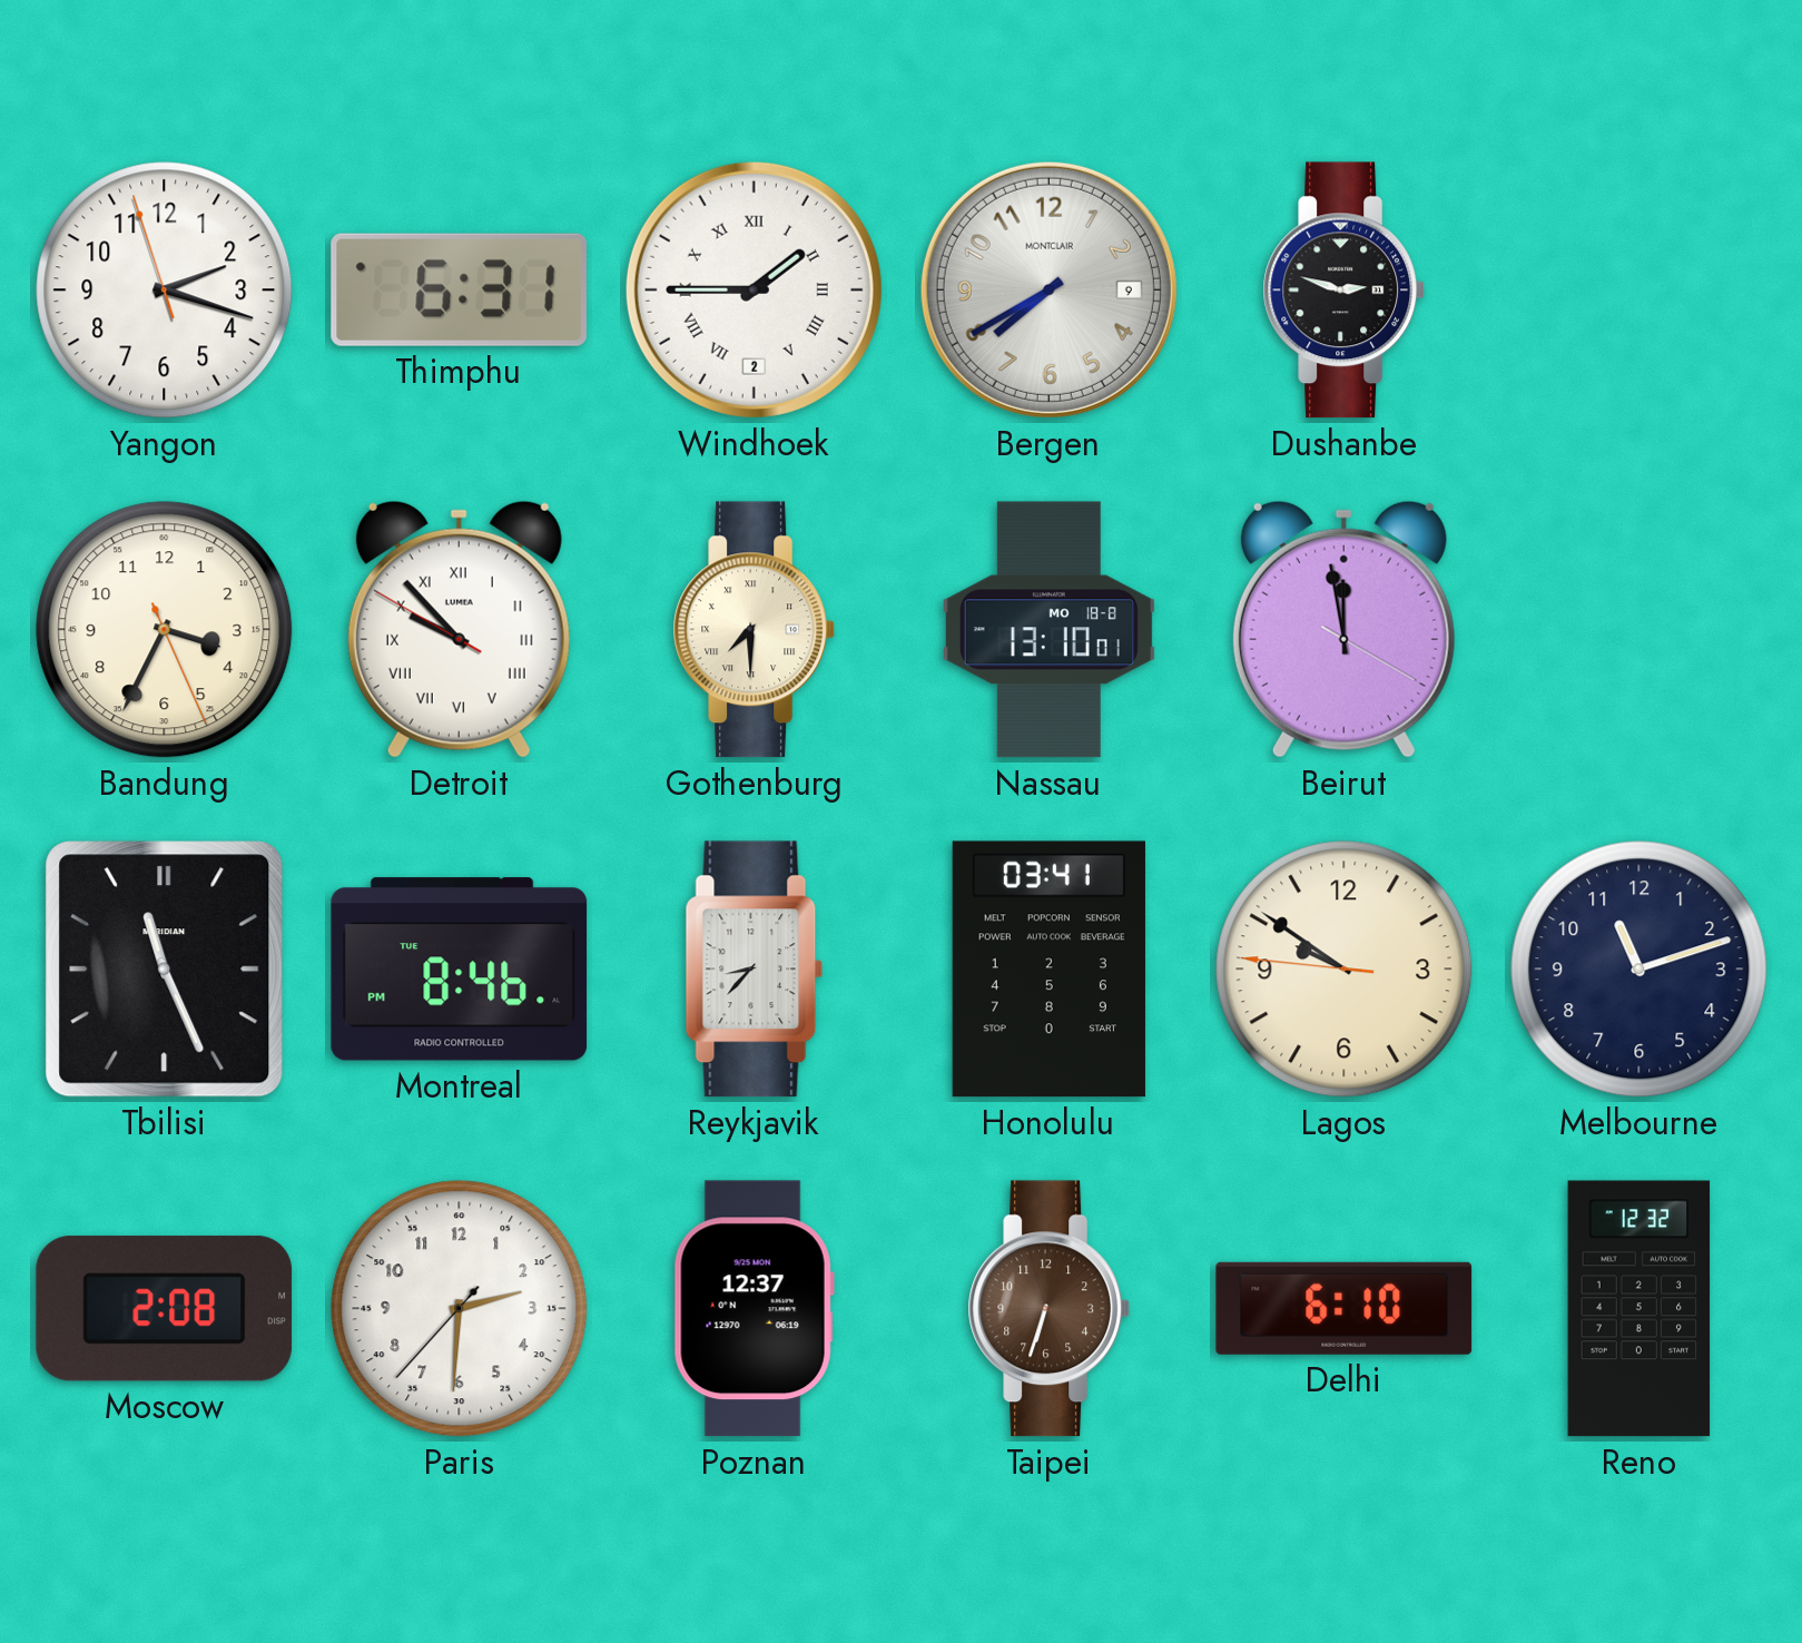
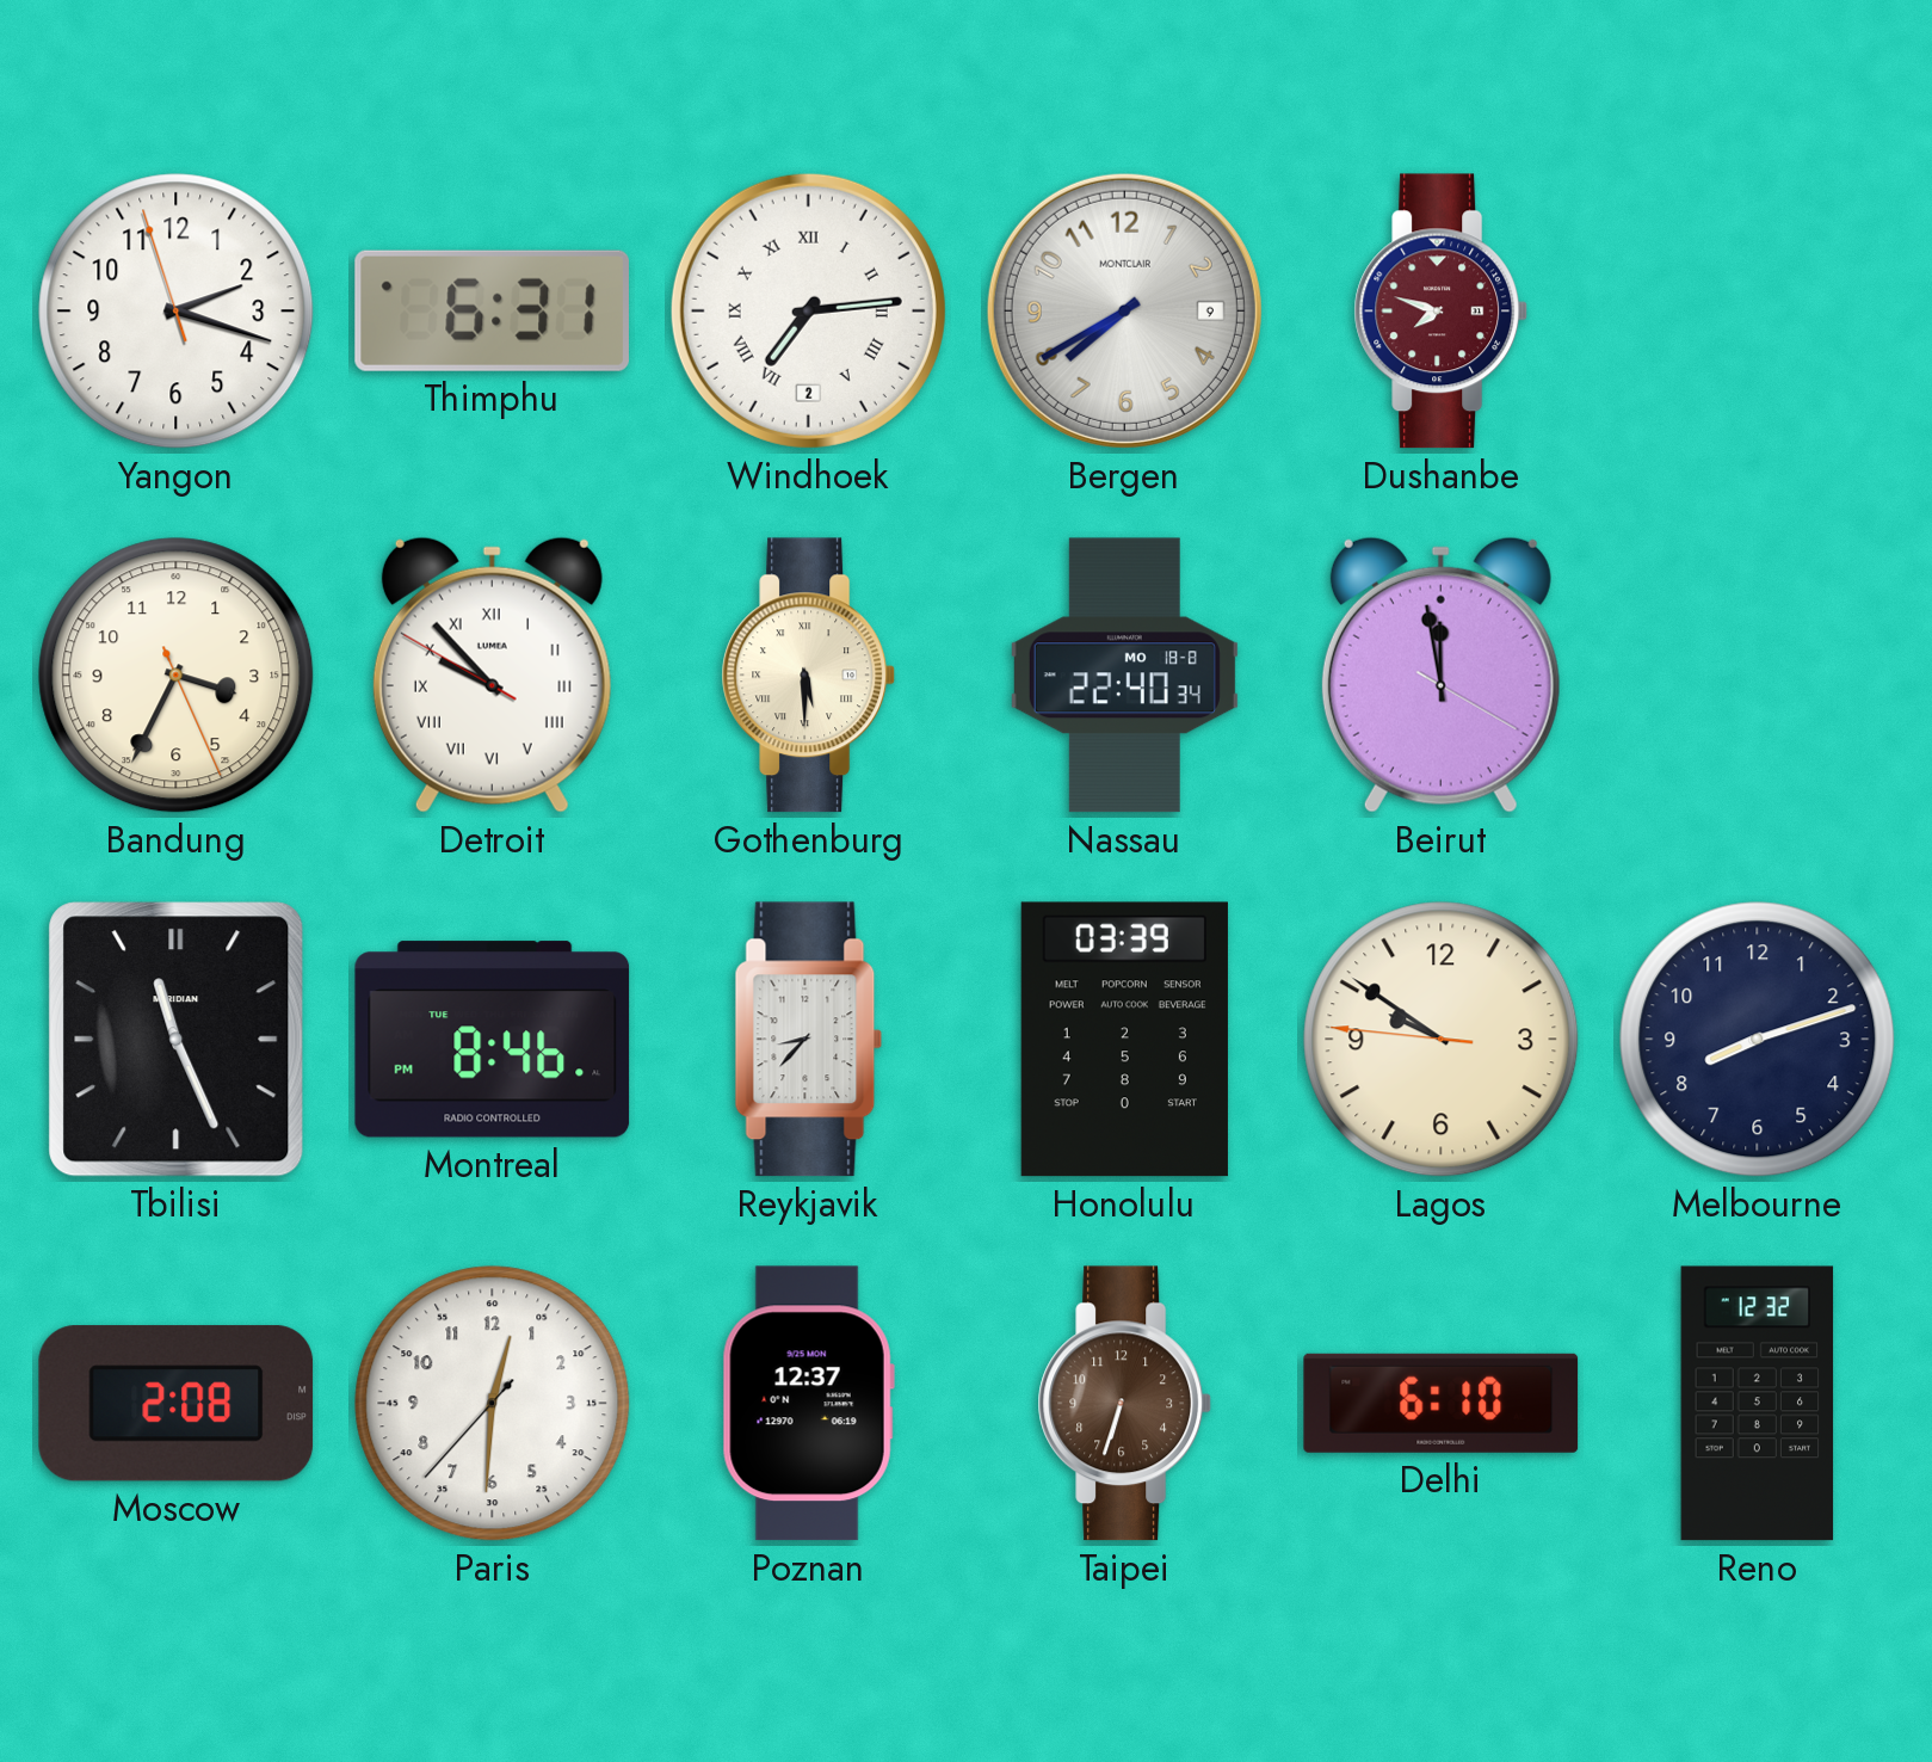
Windhoek: 1:45 -> 7:14
Dushanbe: 2:48 -> 7:48
Dushanbe dial: black -> burgundy
Gothenburg: 7:30 -> 5:30
Nassau: 13:10 -> 22:40
Honolulu: 03:41 -> 03:39
Melbourne: 11:12 -> 8:12
Paris: 2:30 -> 12:30
